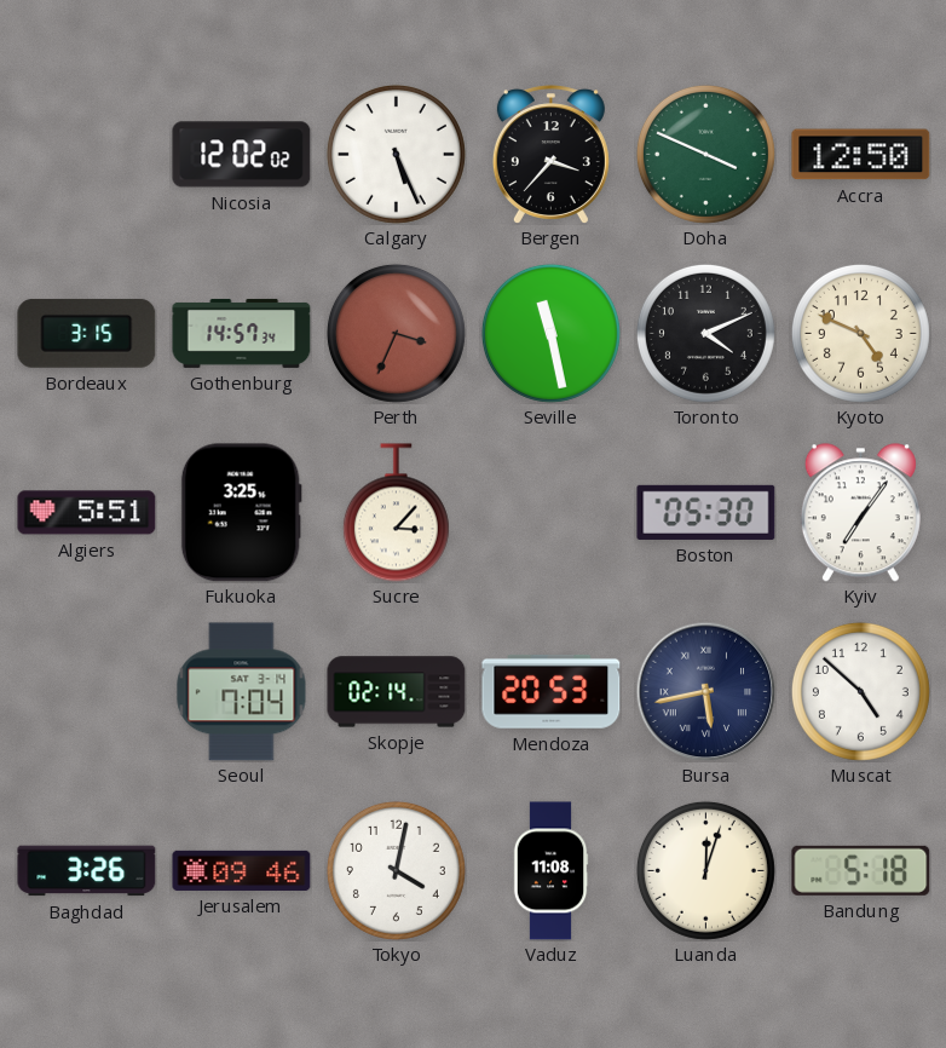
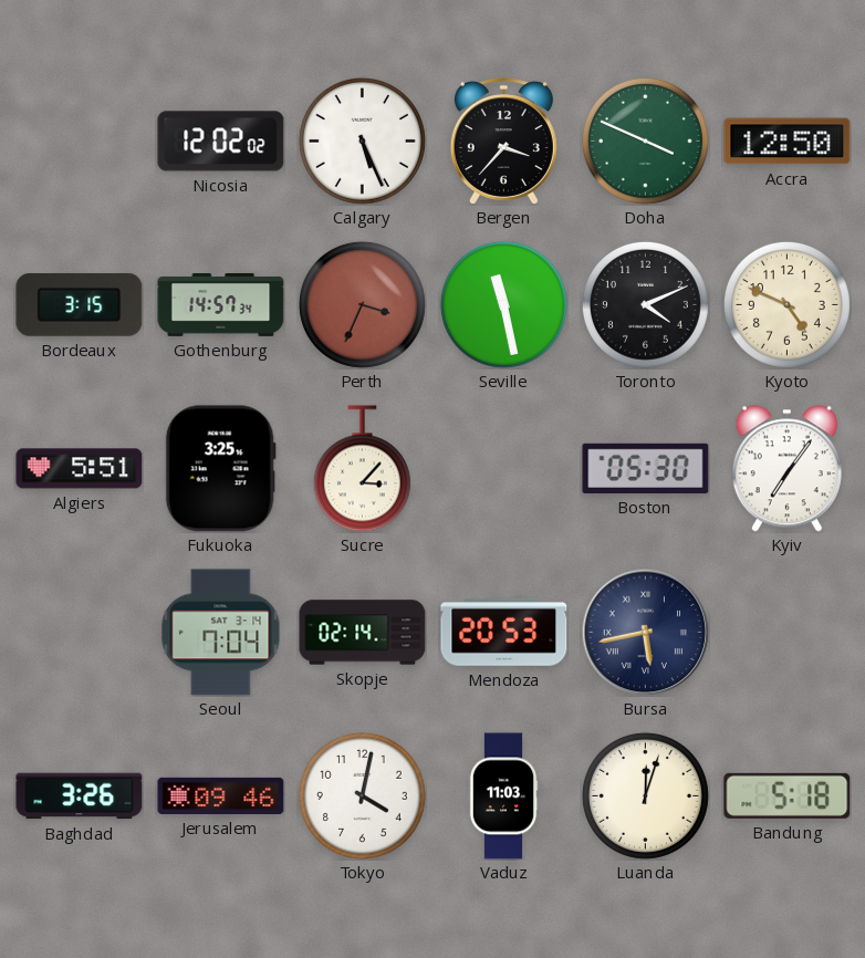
Muscat: 4:52 -> none
Vaduz: 11:08 -> 11:03
